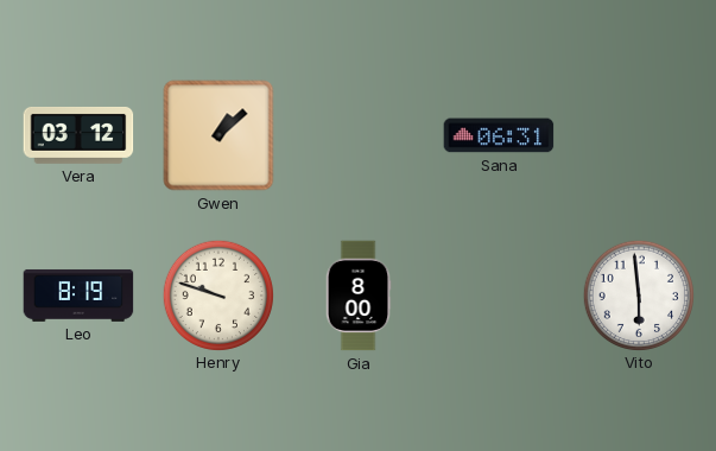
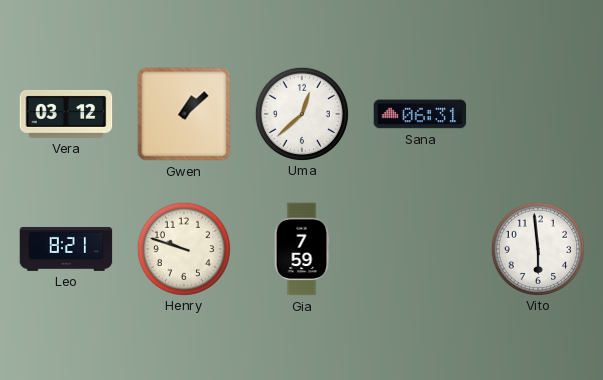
Uma: none -> 12:38
Leo: 8:19 -> 8:21
Gia: 8:00 -> 7:59
